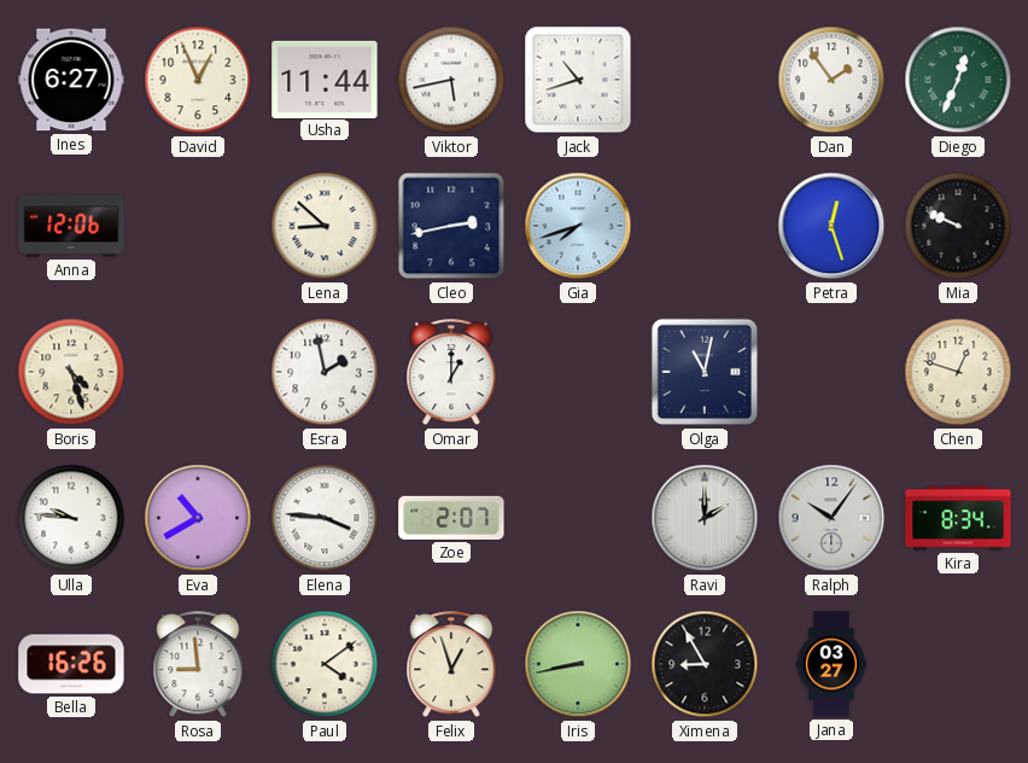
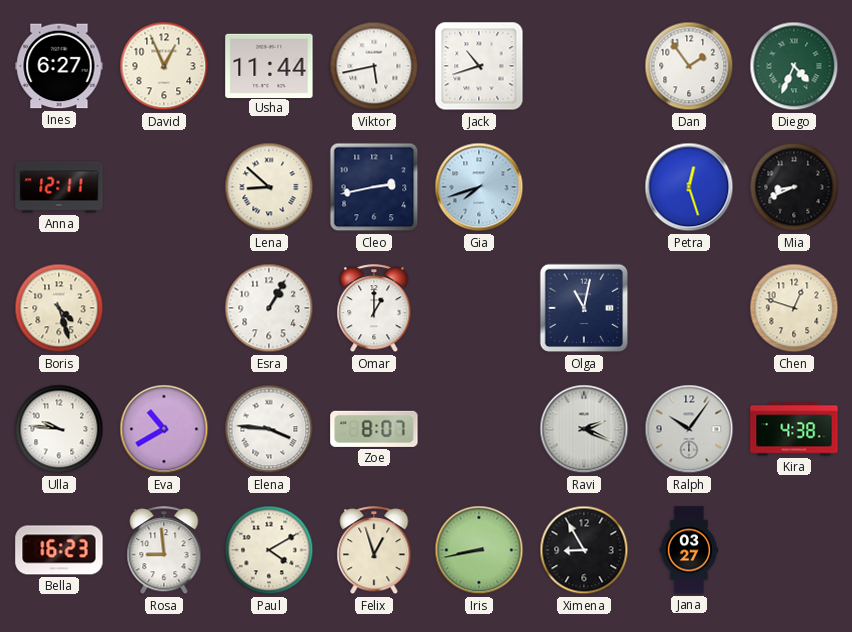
Diego: 12:34 -> 4:34
Anna: 12:06 -> 12:11
Mia: 9:49 -> 8:41
Esra: 1:58 -> 1:05
Zoe: 2:07 -> 8:07
Ravi: 2:00 -> 2:19
Kira: 8:34 -> 4:38
Bella: 16:26 -> 16:23
Paul: 4:09 -> 4:10
